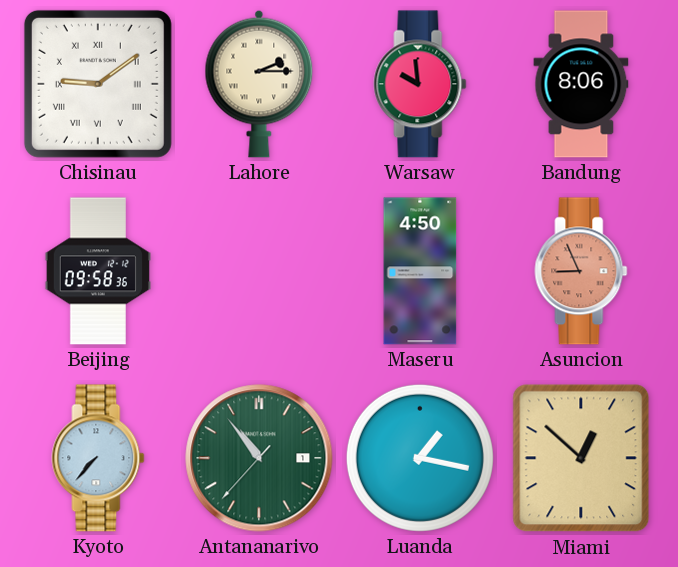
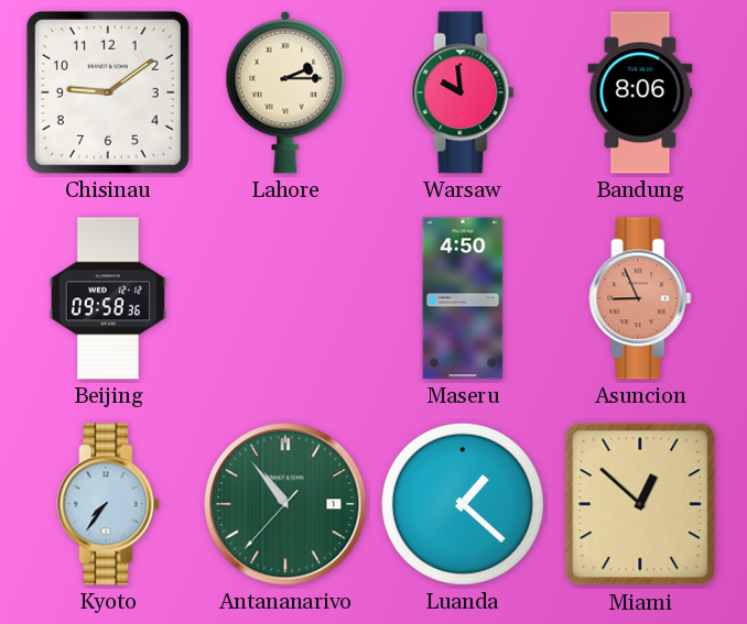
Chisinau numerals: Roman -> Arabic
Kyoto: 7:37 -> 7:36
Luanda: 1:17 -> 1:22
